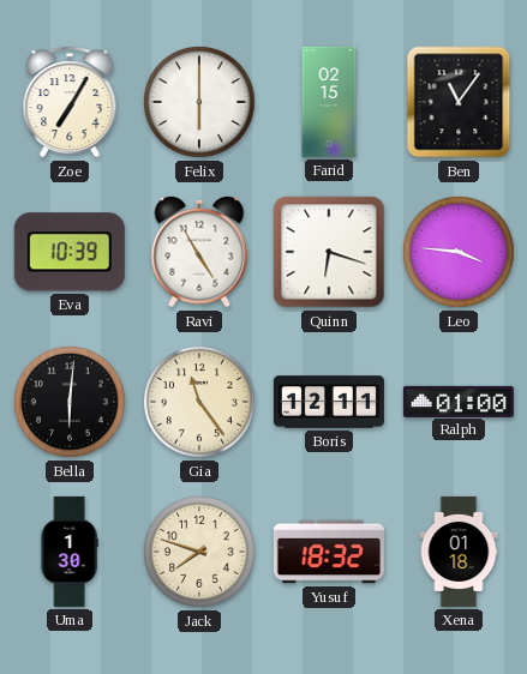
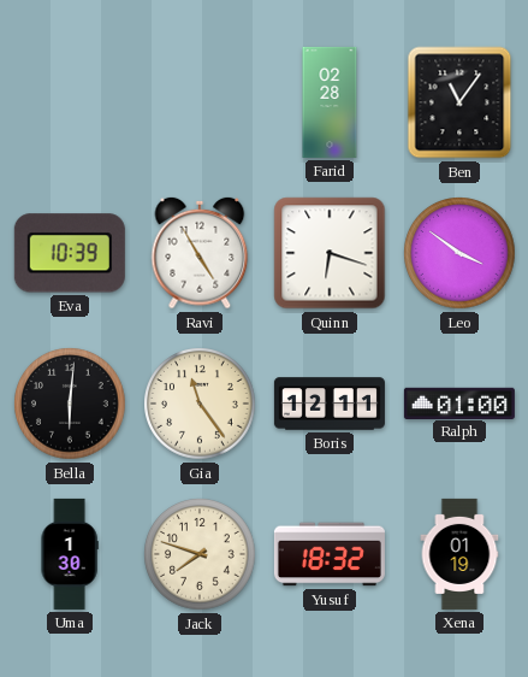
Zoe: 7:05 -> none
Felix: 6:00 -> none
Farid: 02:15 -> 02:28
Leo: 3:46 -> 3:51
Xena: 01:18 -> 01:19
